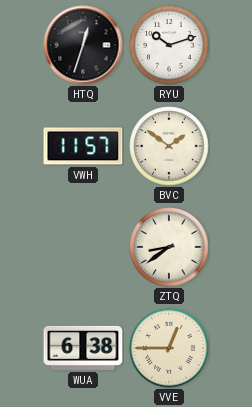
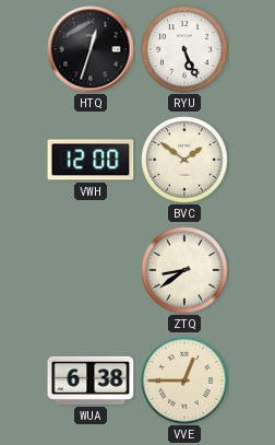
RYU: 10:12 -> 5:26
VWH: 11:57 -> 12:00
